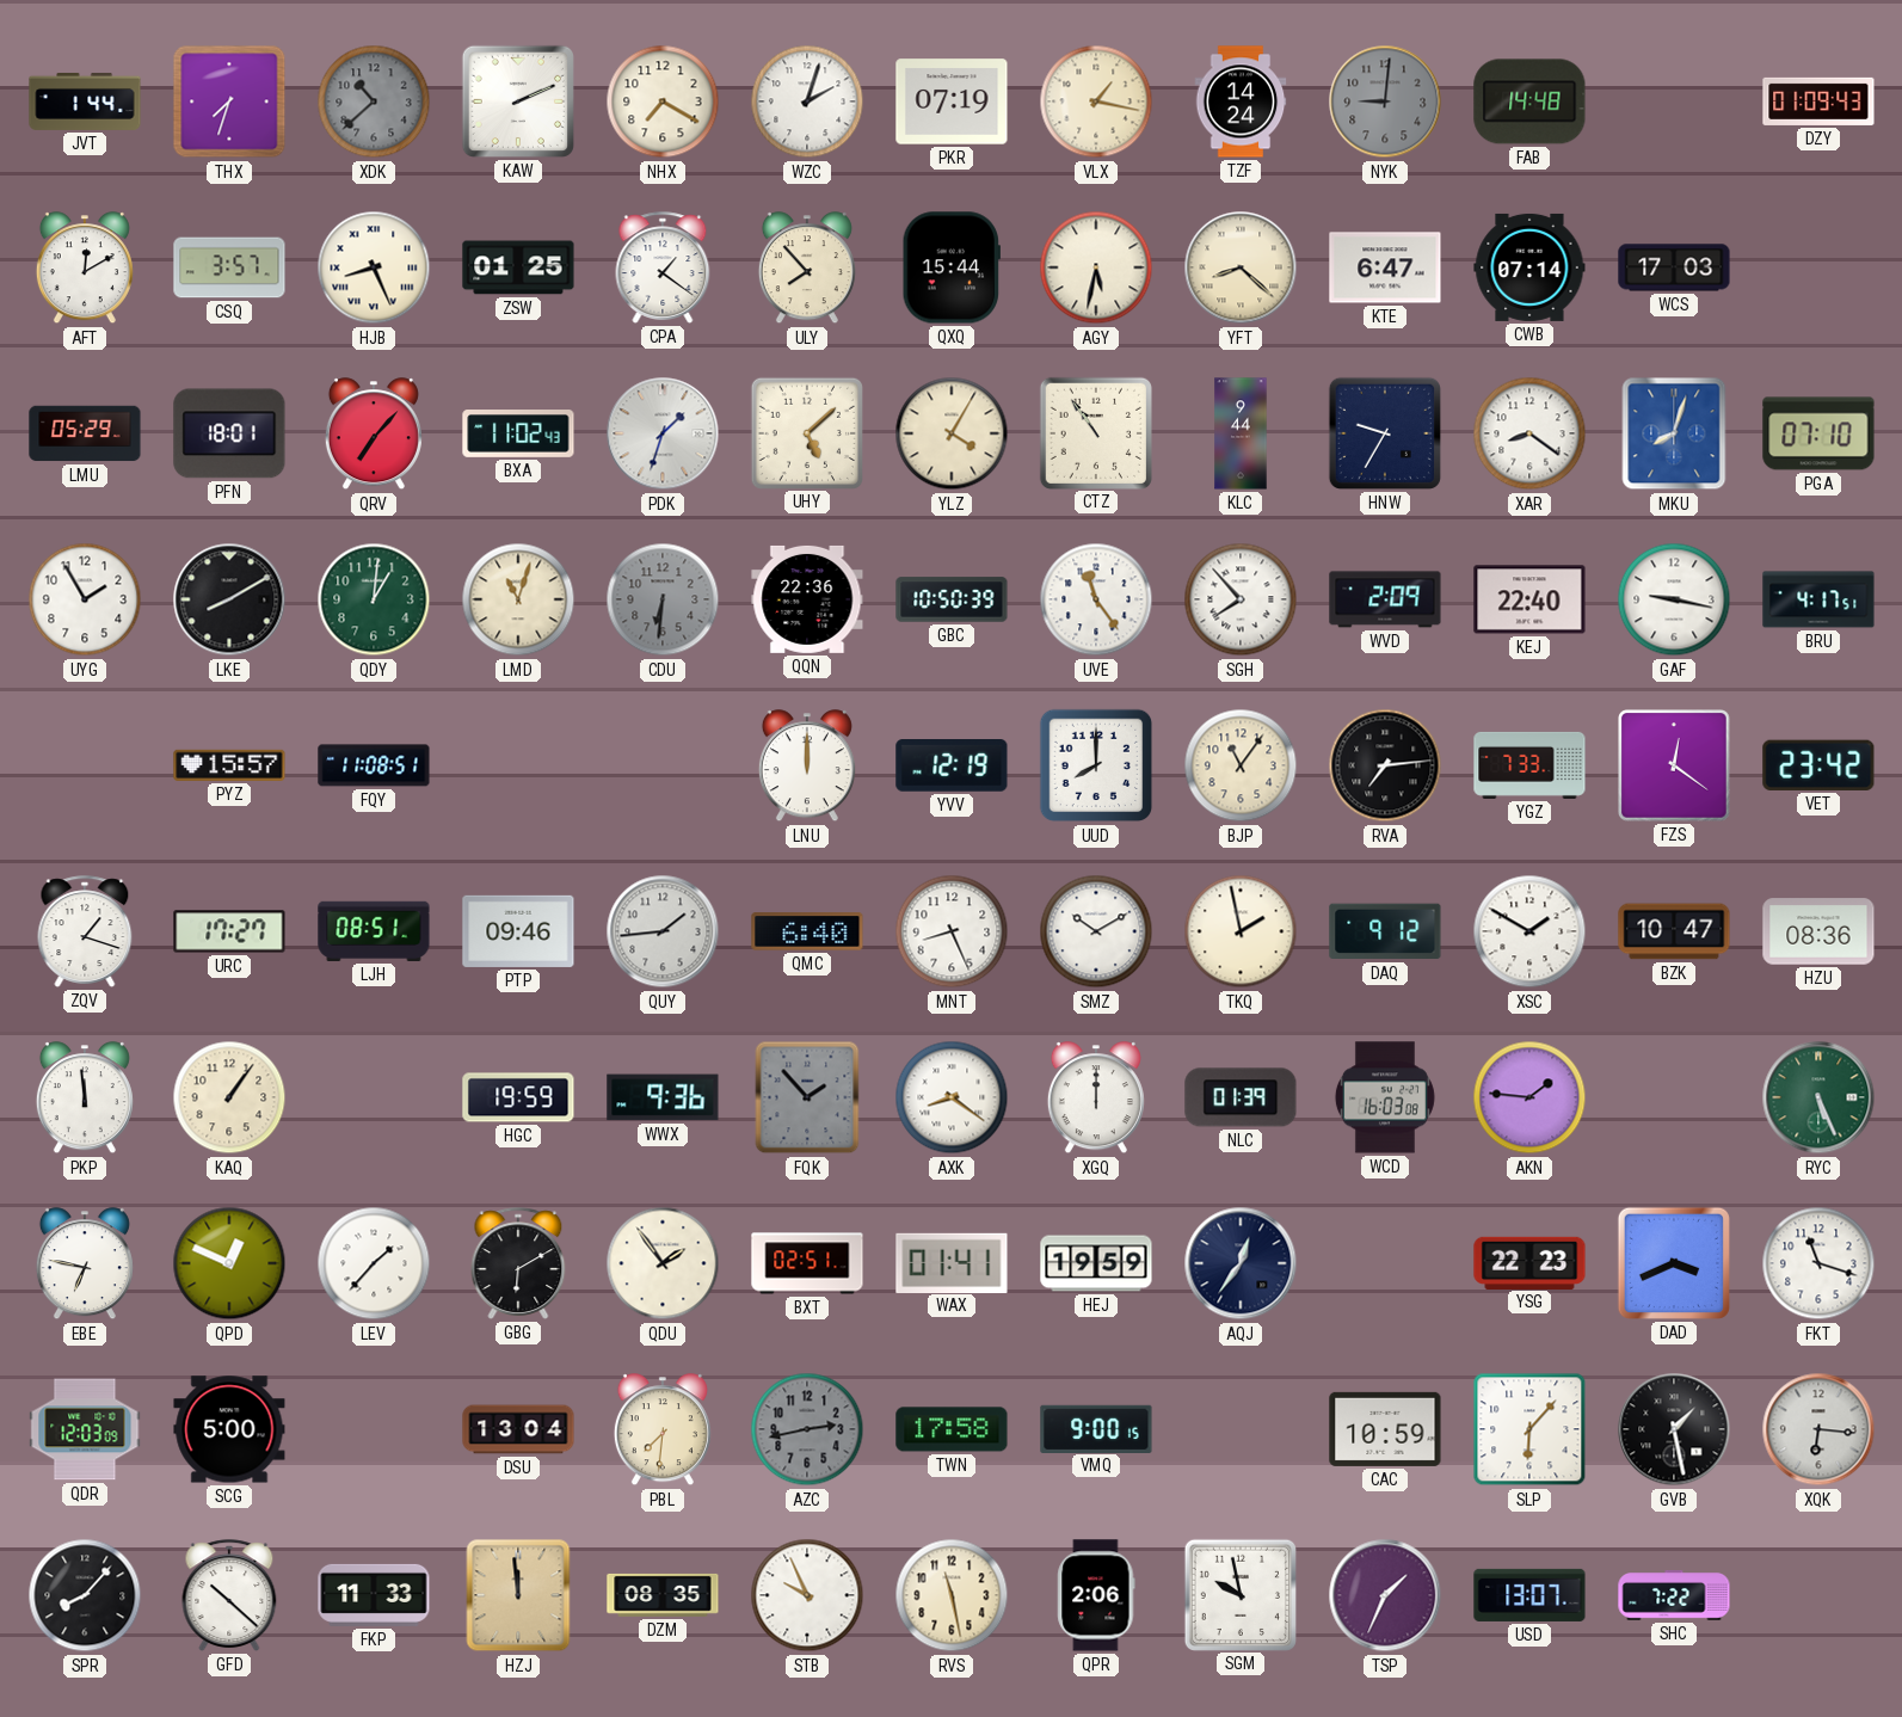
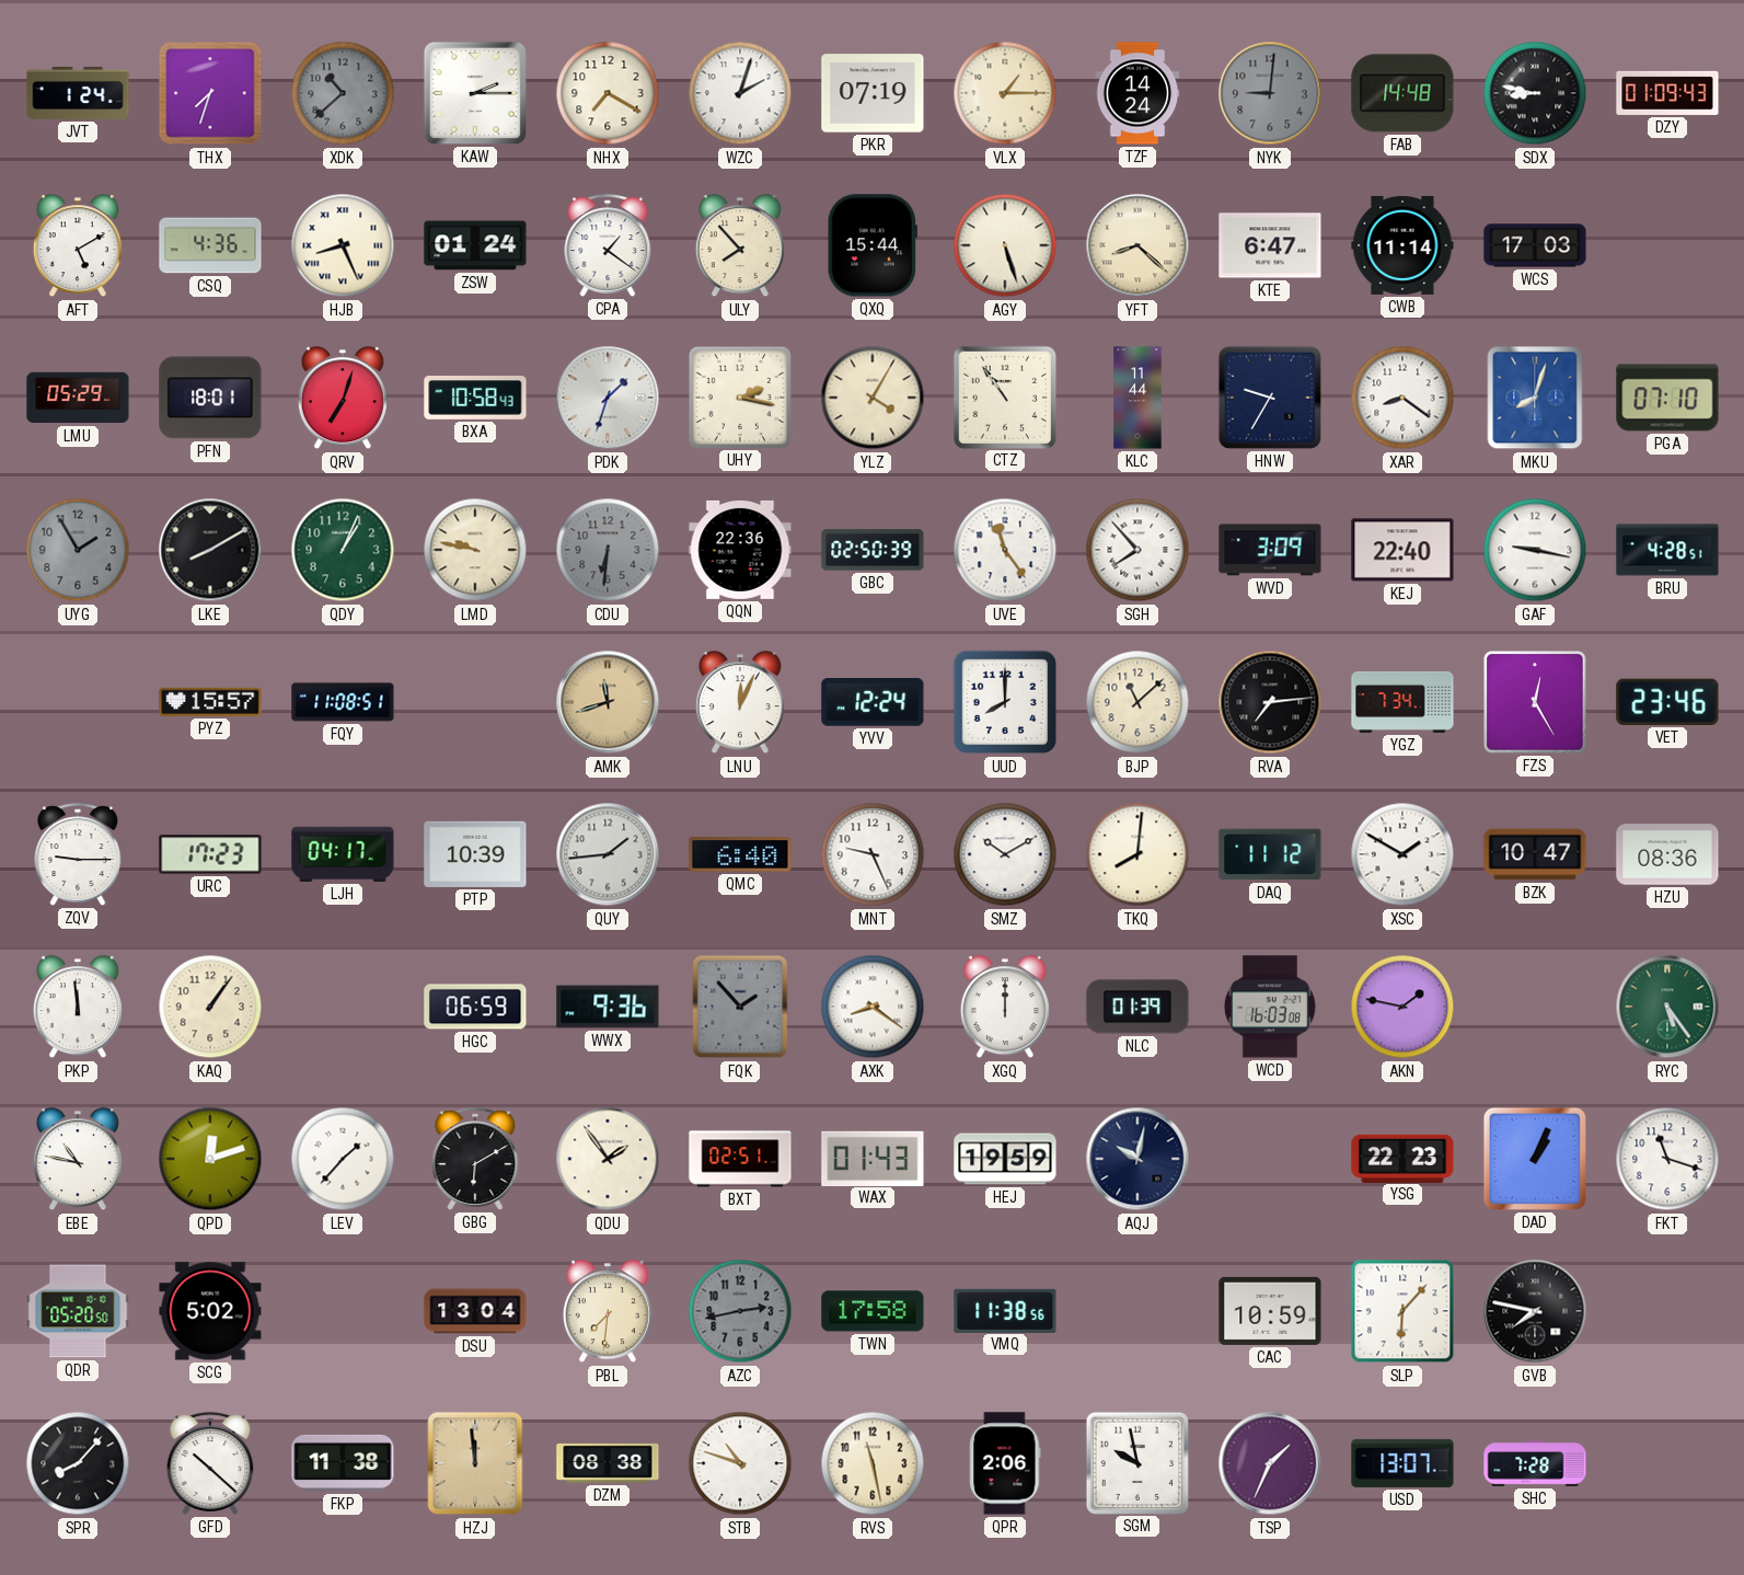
JVT: 1:44 -> 1:24
KAW: 2:11 -> 2:15
VLX: 1:17 -> 1:15
SDX: none -> 8:47
AFT: 12:10 -> 5:10
CSQ: 3:57 -> 4:36
ZSW: 01:25 -> 01:24
AGY: 5:32 -> 5:27
CWB: 07:14 -> 11:14
QRV: 7:07 -> 7:03
BXA: 11:02 -> 10:58
UHY: 5:08 -> 2:17
KLC: 9:44 -> 11:44
UYG dial: white -> grey
QDY: 1:01 -> 1:04
LMD: 11:03 -> 9:47
GBC: 10:50 -> 02:50
WVD: 2:09 -> 3:09
BRU: 4:17 -> 4:28
AMK: none -> 11:42
LNU: 12:00 -> 12:04
YVV: 12:19 -> 12:24
BJP: 11:06 -> 11:08
YGZ: 7:33 -> 7:34
FZS: 12:21 -> 12:25
VET: 23:42 -> 23:46
ZQV: 1:18 -> 9:15
URC: 17:27 -> 17:23
LJH: 08:51 -> 04:17
PTP: 09:46 -> 10:39
MNT: 8:26 -> 9:26
TKQ: 1:58 -> 8:01
DAQ: 9:12 -> 11:12
HGC: 19:59 -> 06:59
AKN: 1:46 -> 1:47
RYC: 5:26 -> 5:24
EBE: 6:47 -> 10:47
QPD: 12:49 -> 12:12
WAX: 01:41 -> 01:43
AQJ: 12:36 -> 10:02
DAD: 3:41 -> 1:04
QDR: 12:03 -> 05:20
SCG: 5:00 -> 5:02
VMQ: 9:00 -> 11:38
GVB: 1:28 -> 7:47
XQK: 6:16 -> none
FKP: 11:33 -> 11:38
DZM: 08:35 -> 08:38
STB: 9:56 -> 10:48
SHC: 7:22 -> 7:28
